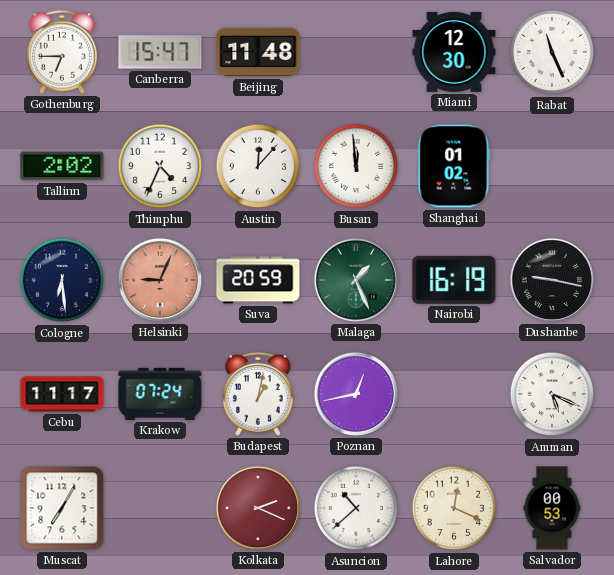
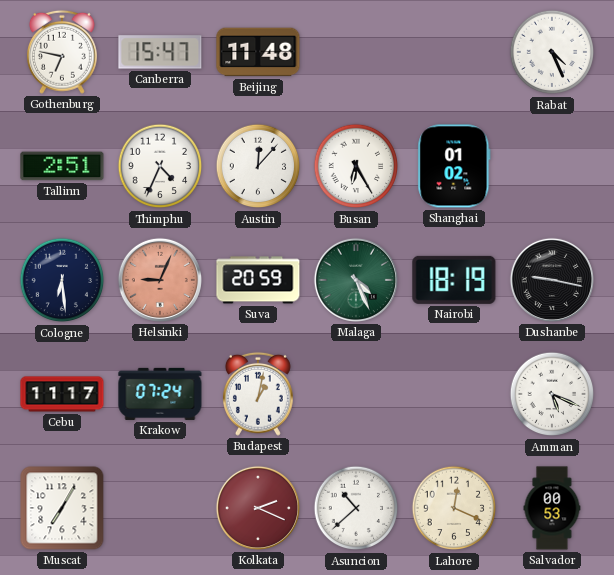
Gothenburg: 6:45 -> 6:47
Miami: 12:30 -> none
Rabat: 11:26 -> 4:26
Tallinn: 2:02 -> 2:51
Busan: 11:59 -> 6:25
Malaga: 1:26 -> 4:26
Nairobi: 16:19 -> 18:19
Poznan: 12:43 -> none
